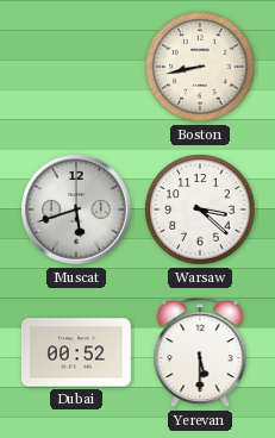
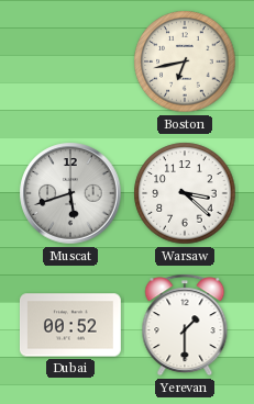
Boston: 8:43 -> 6:43
Yerevan: 5:30 -> 1:30
